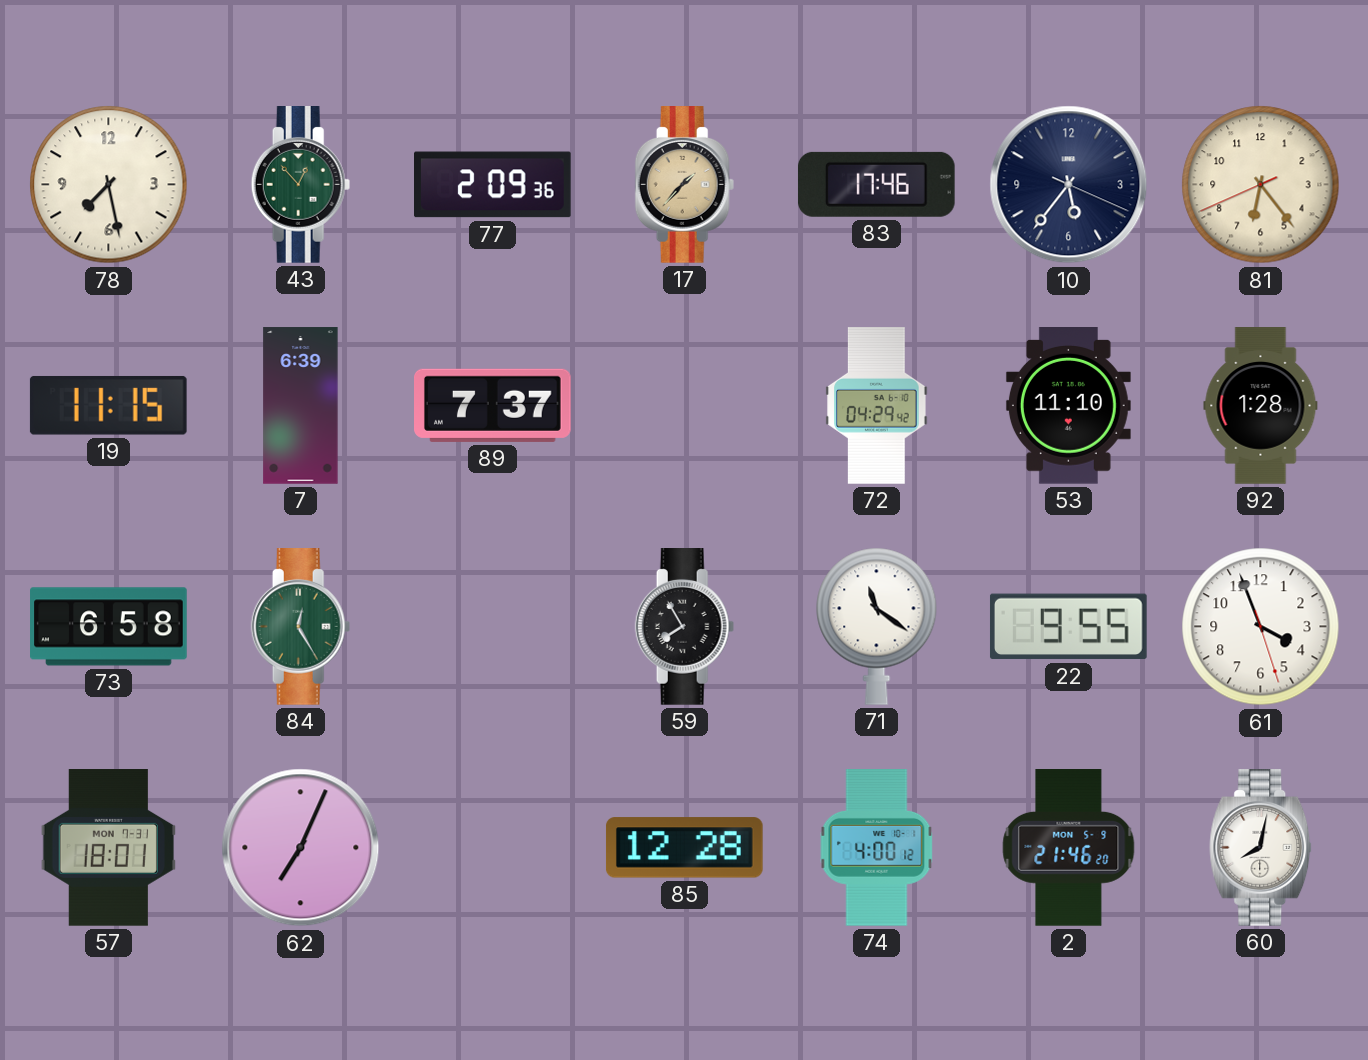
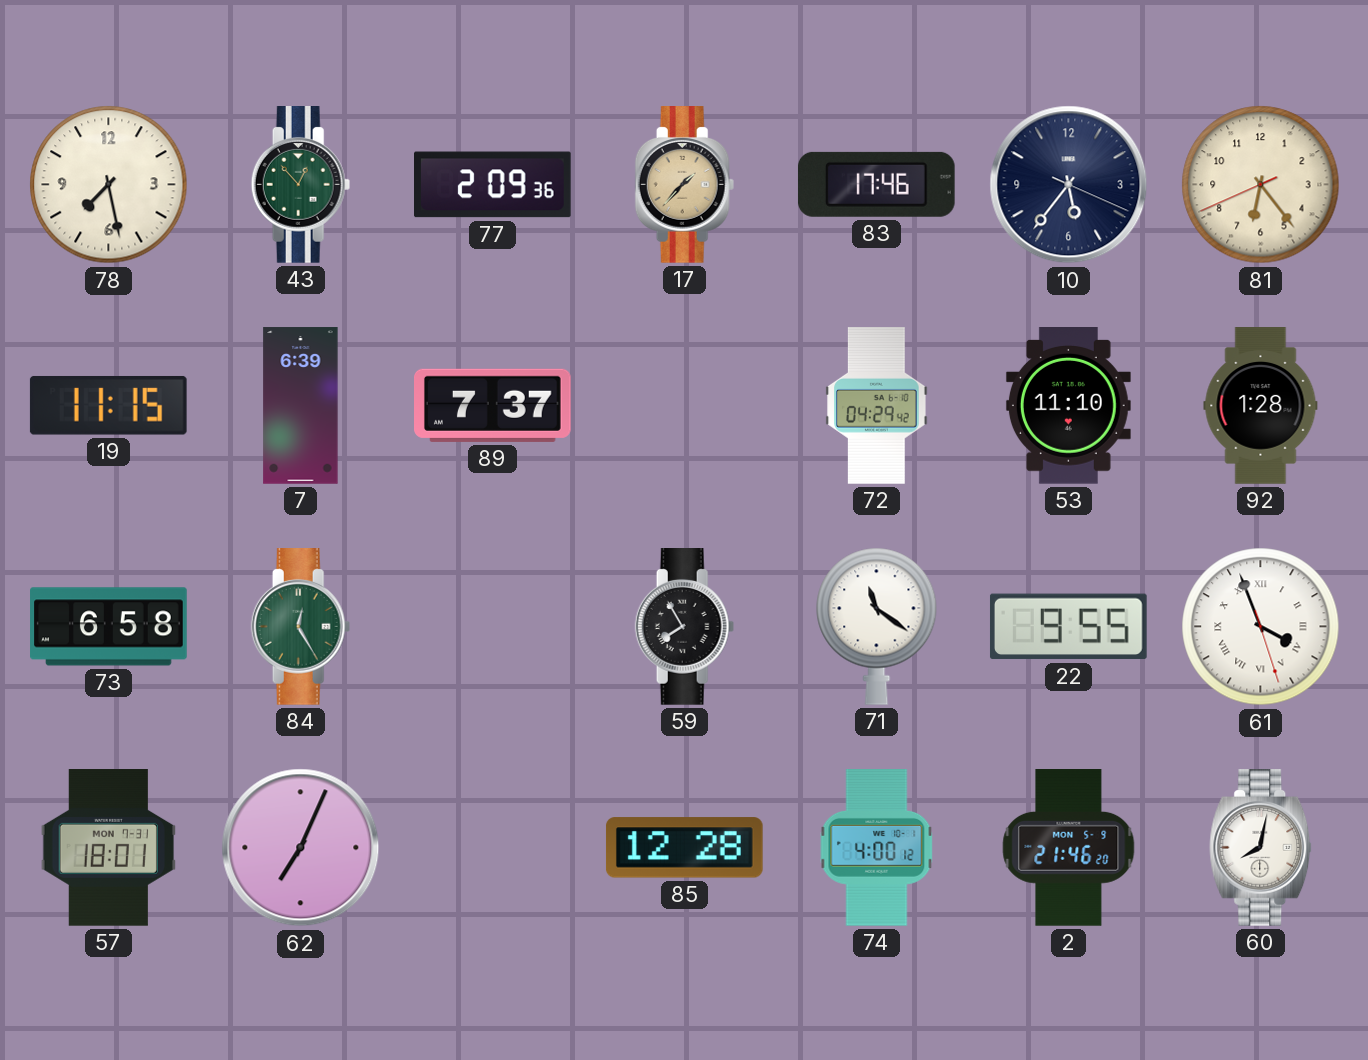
61 numerals: Arabic -> Roman
